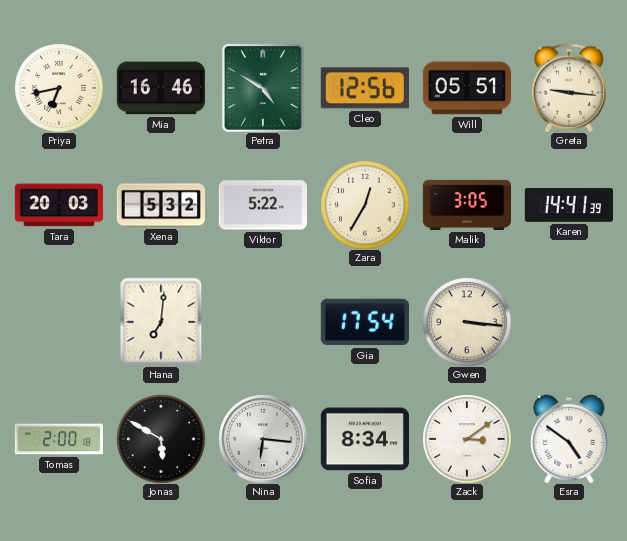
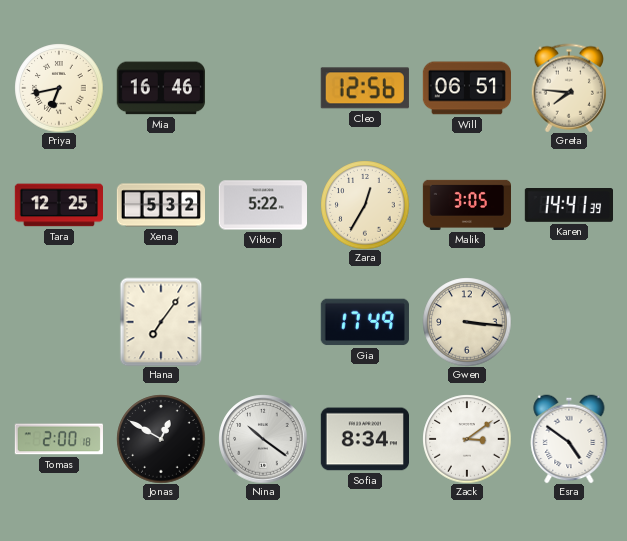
Petra: 4:50 -> none
Will: 05:51 -> 06:51
Greta: 9:16 -> 7:46
Tara: 20:03 -> 12:25
Hana: 7:01 -> 7:06
Gia: 17:54 -> 17:49
Jonas: 5:50 -> 12:50
Nina: 6:16 -> 10:21
